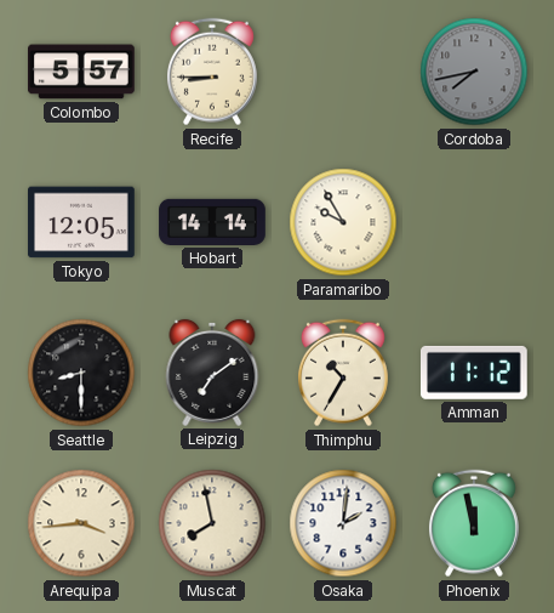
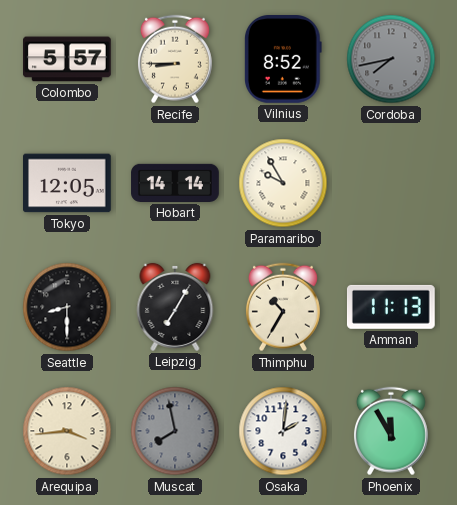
Vilnius: none -> 8:52
Leipzig: 7:09 -> 7:05
Amman: 11:12 -> 11:13
Muscat dial: cream -> grey
Phoenix: 11:58 -> 11:55
